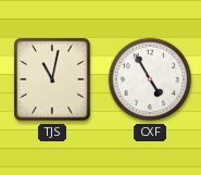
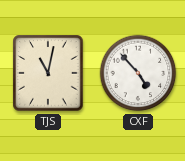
CXF: 4:55 -> 4:53
